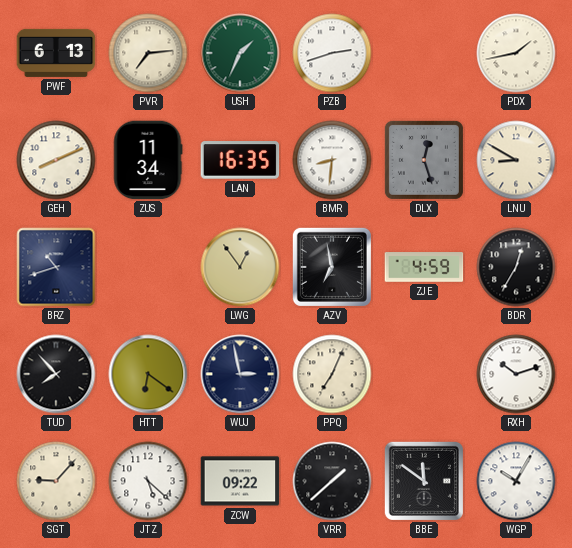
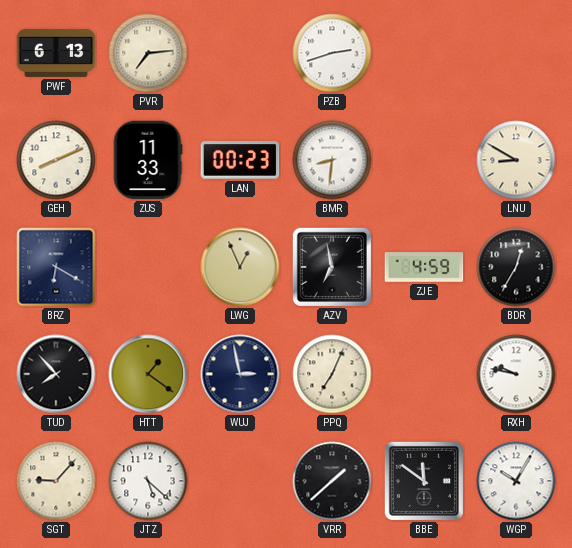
USH: 1:34 -> none
PDX: 1:43 -> none
ZUS: 11:34 -> 11:33
LAN: 16:35 -> 00:23
DLX: 12:27 -> none
BRZ: 10:42 -> 6:20
LWG: 12:54 -> 12:56
HTT: 6:21 -> 1:21
RXH: 10:12 -> 9:47
ZCW: 09:22 -> none
